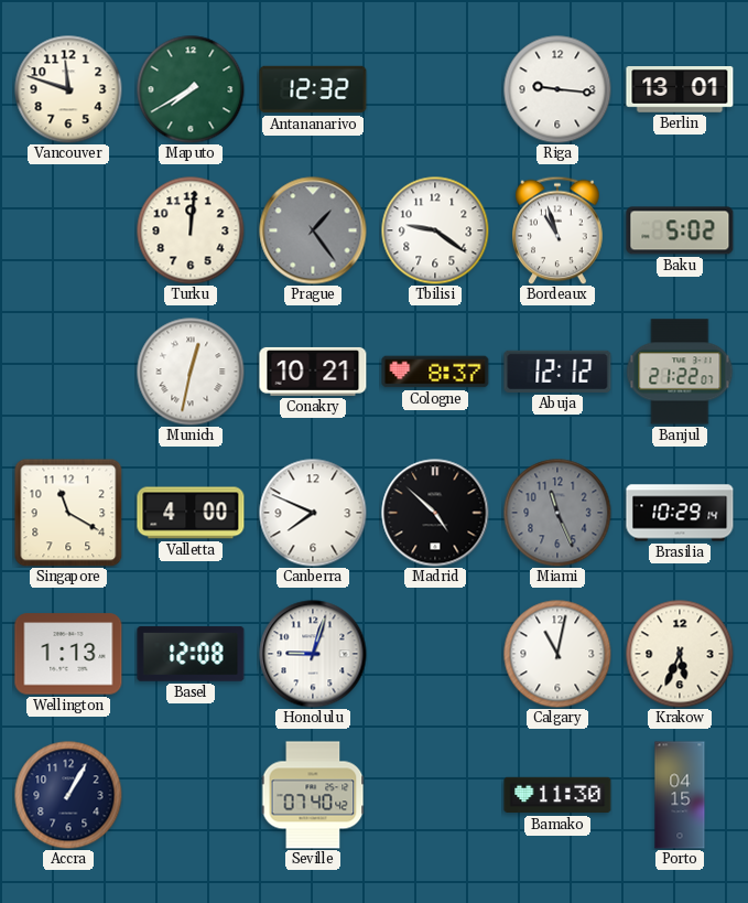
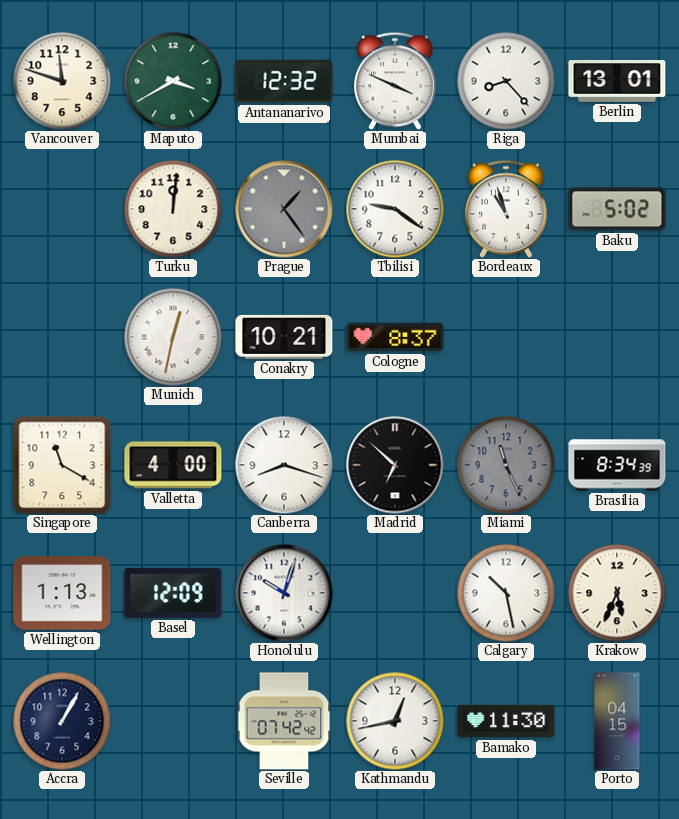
Maputo: 7:40 -> 3:40
Mumbai: none -> 3:49
Riga: 9:16 -> 8:23
Abuja: 12:12 -> none
Banjul: 21:22 -> none
Canberra: 7:49 -> 8:18
Madrid: 4:52 -> 6:52
Brasilia: 10:29 -> 8:34
Basel: 12:08 -> 12:09
Honolulu: 9:03 -> 10:03
Calgary: 11:02 -> 10:28
Seville: 07:40 -> 07:42
Kathmandu: none -> 12:43
